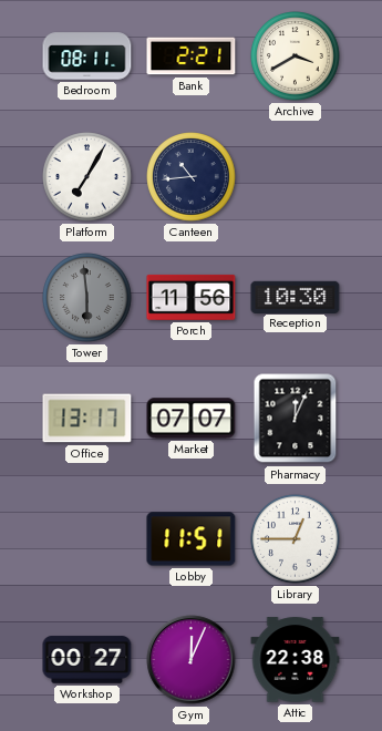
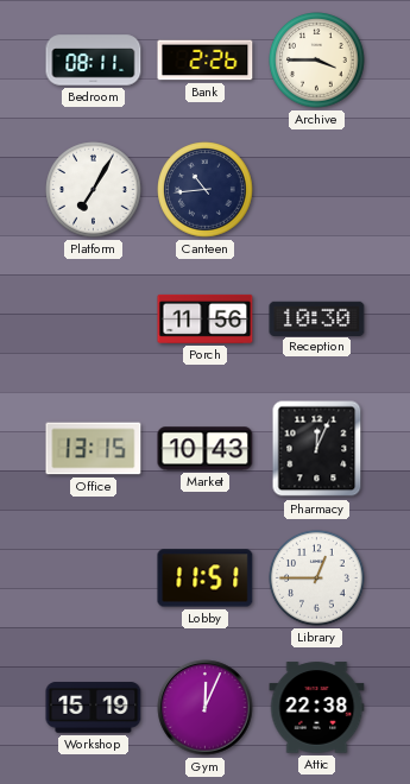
Bank: 2:21 -> 2:26
Archive: 3:40 -> 3:45
Tower: 5:59 -> none
Office: 13:17 -> 13:15
Market: 07:07 -> 10:43
Workshop: 00:27 -> 15:19
